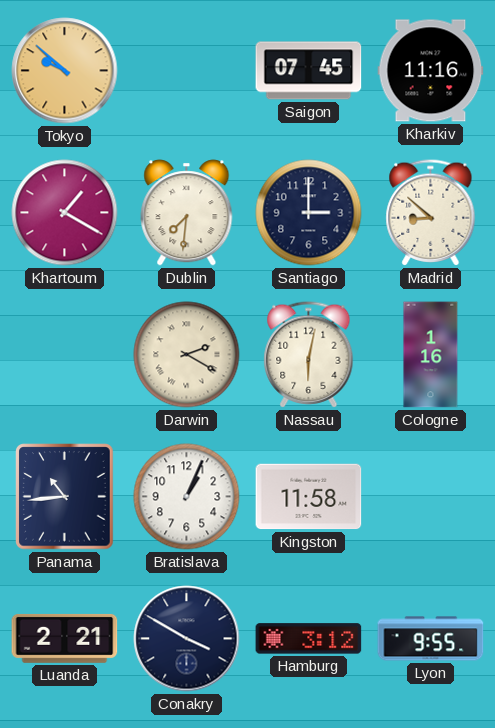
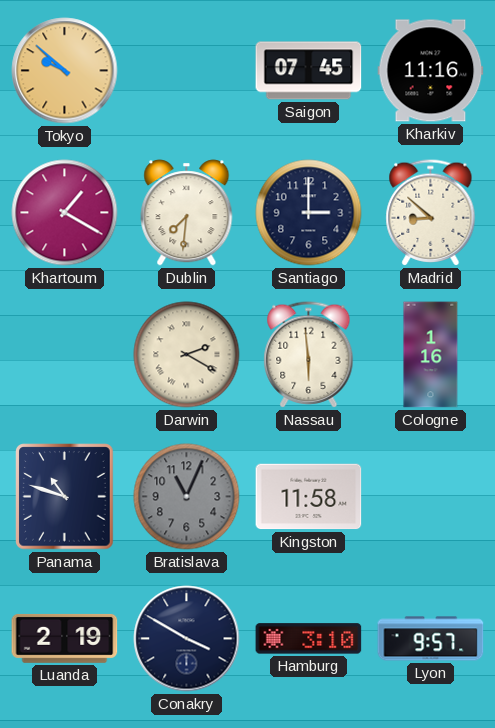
Nassau: 6:02 -> 5:59
Panama: 10:44 -> 10:48
Bratislava: 1:04 -> 11:04
Bratislava dial: white -> grey
Luanda: 2:21 -> 2:19
Hamburg: 3:12 -> 3:10
Lyon: 9:55 -> 9:57
